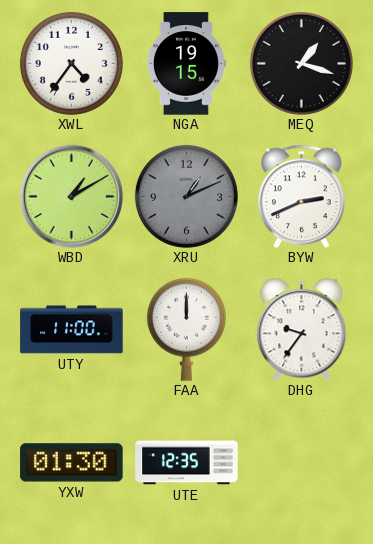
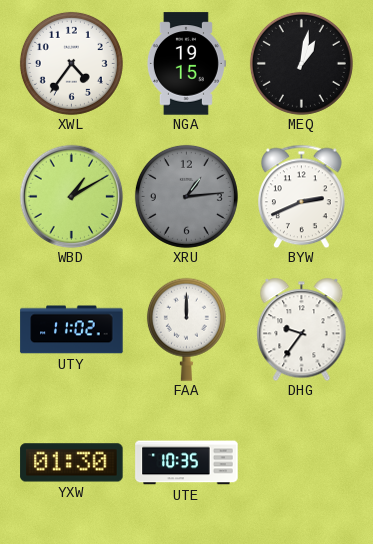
MEQ: 1:18 -> 1:02
XRU: 1:11 -> 1:14
UTY: 11:00 -> 11:02
UTE: 12:35 -> 10:35
